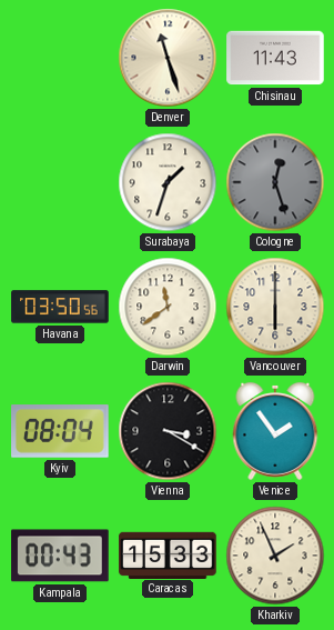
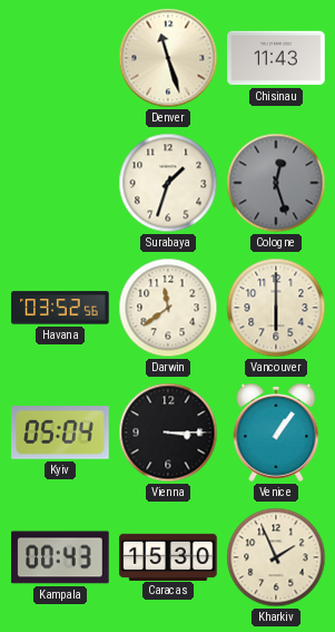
Havana: 03:50 -> 03:52
Kyiv: 08:04 -> 05:04
Vienna: 3:20 -> 3:15
Venice: 1:54 -> 1:06
Caracas: 15:33 -> 15:30
